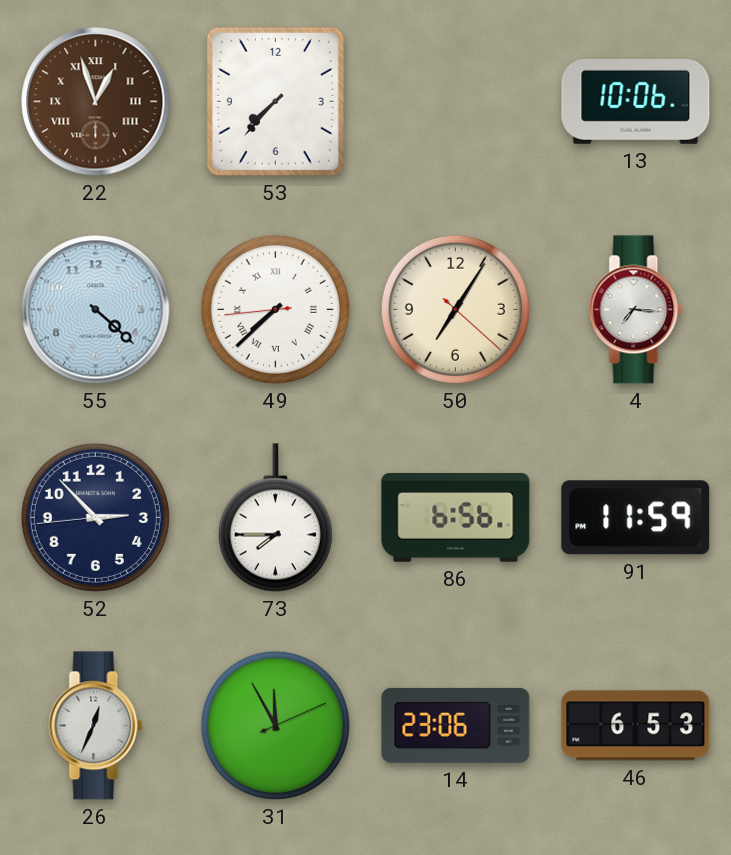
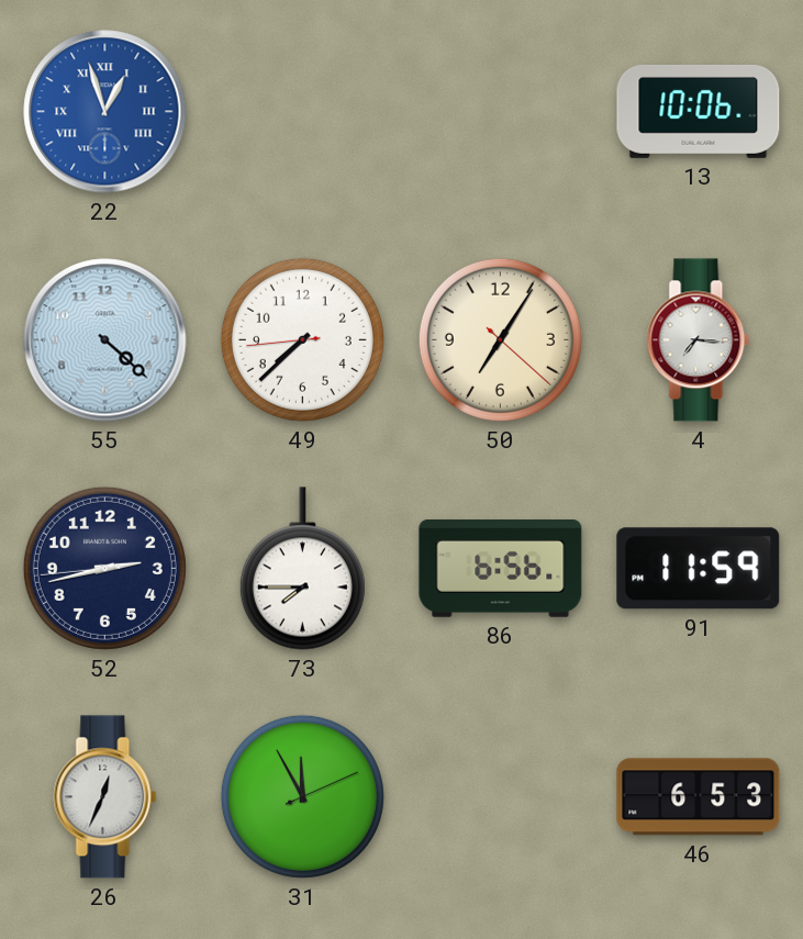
22 dial: brown -> blue
53: 7:37 -> none
49 numerals: Roman -> Arabic
52: 2:52 -> 2:42
14: 23:06 -> none
